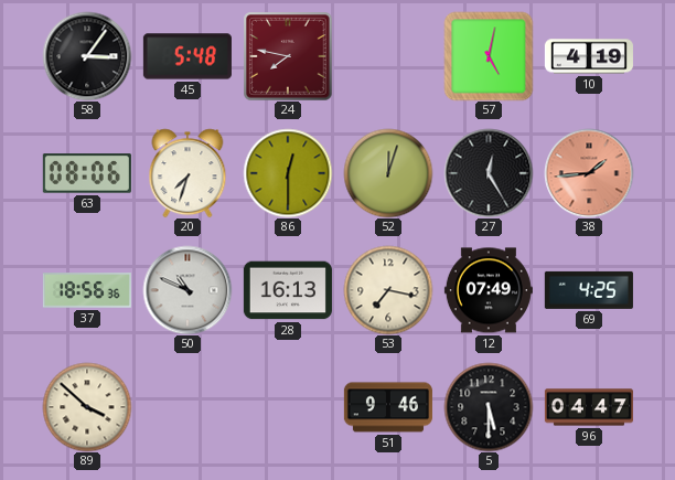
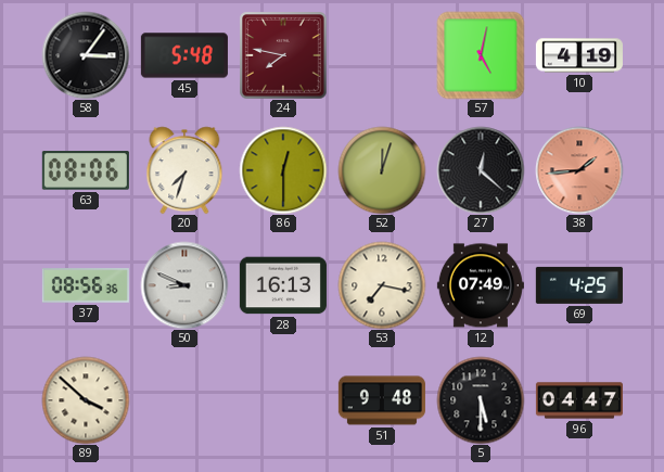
27: 12:25 -> 12:22
37: 18:56 -> 08:56
50: 10:49 -> 8:49
51: 9:46 -> 9:48
